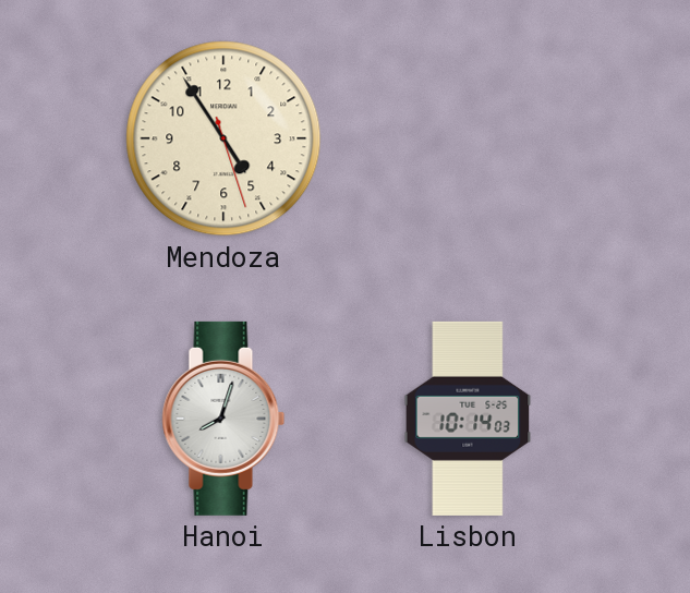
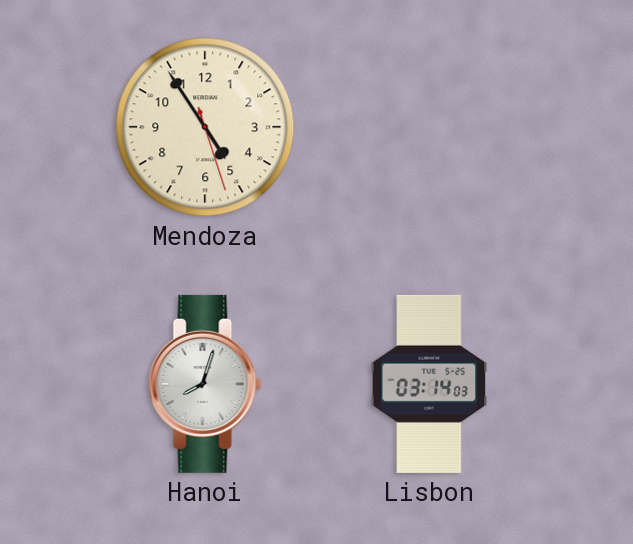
Lisbon: 10:14 -> 03:14
